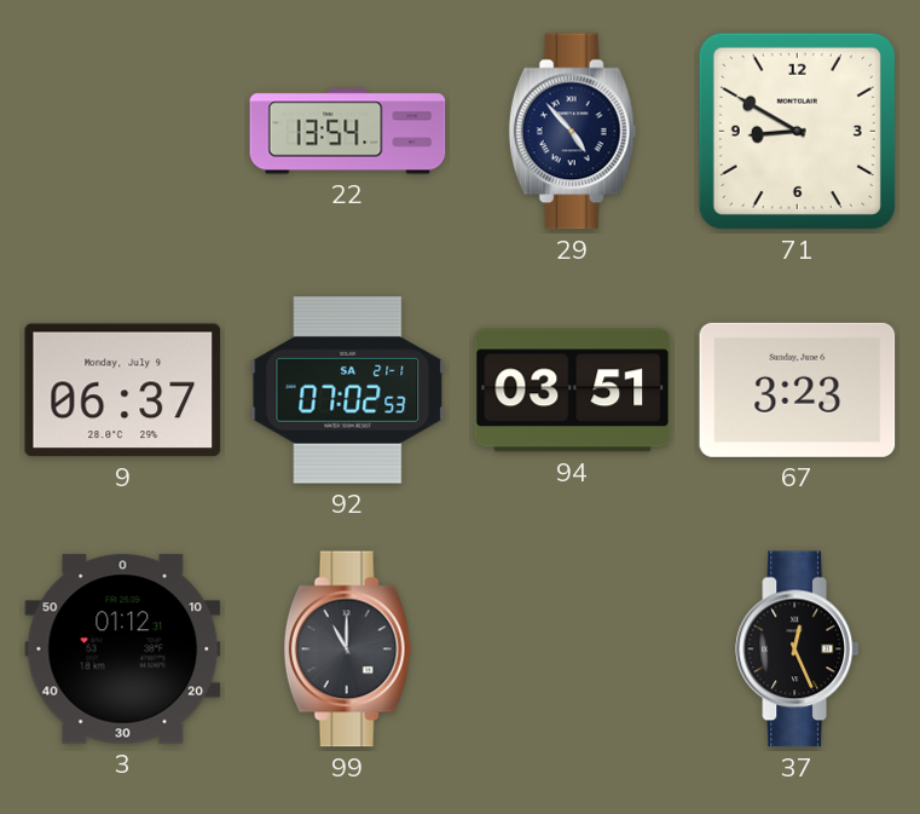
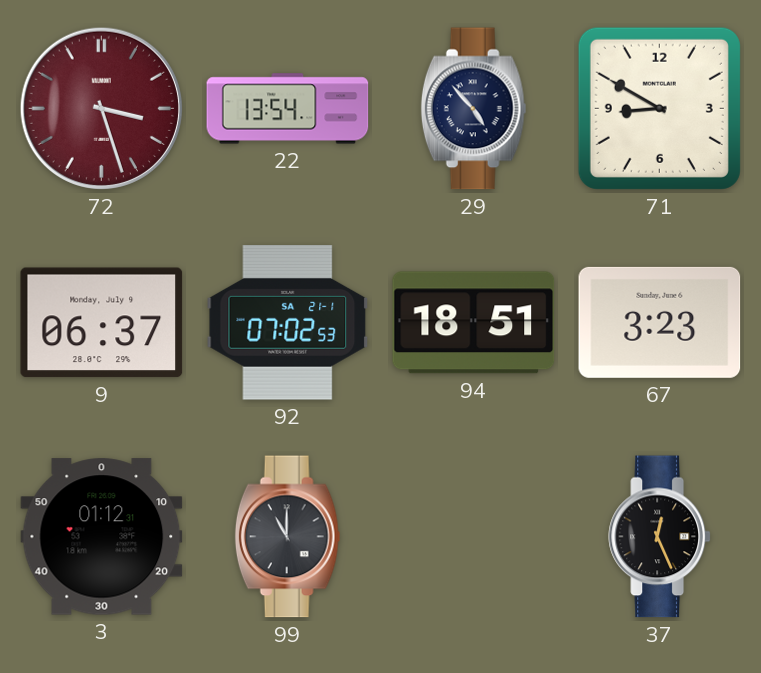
72: none -> 3:27
94: 03:51 -> 18:51
